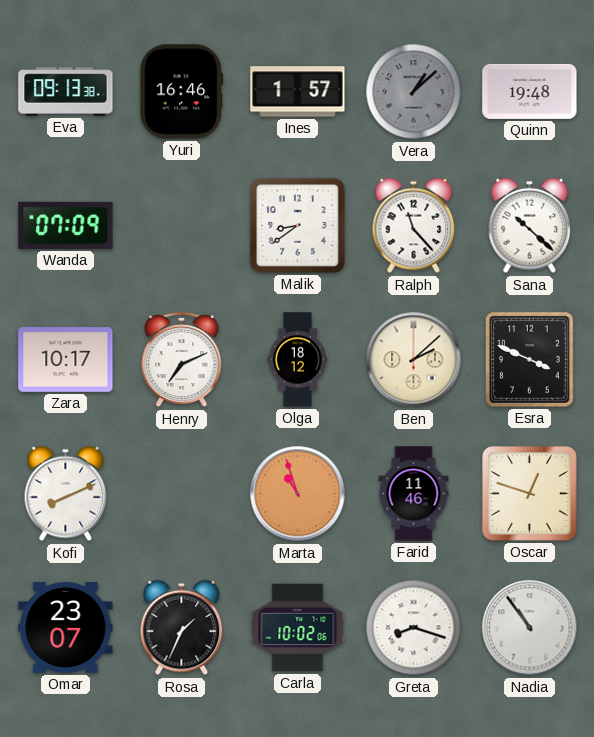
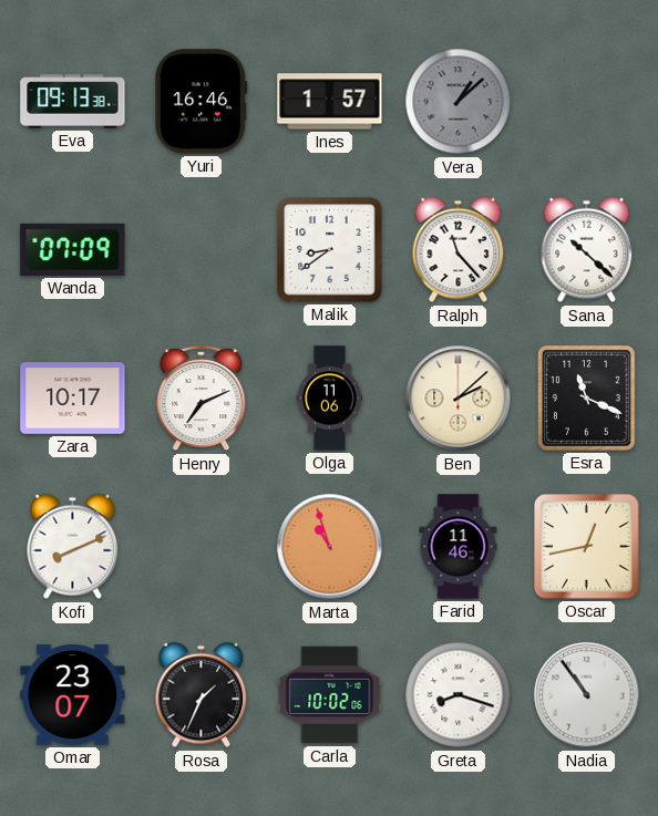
Quinn: 19:48 -> none
Olga: 18:12 -> 11:06
Esra: 3:49 -> 11:19
Oscar: 12:48 -> 12:43
